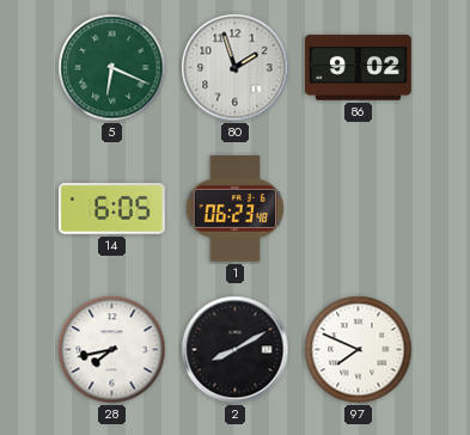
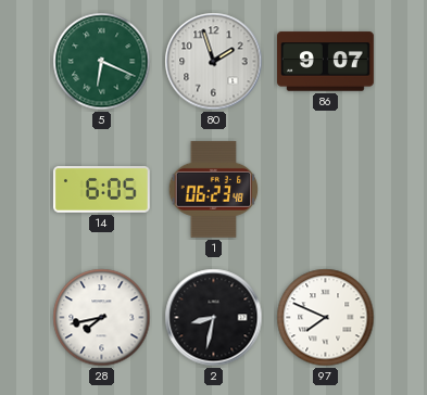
86: 9:02 -> 9:07
2: 8:10 -> 8:32
